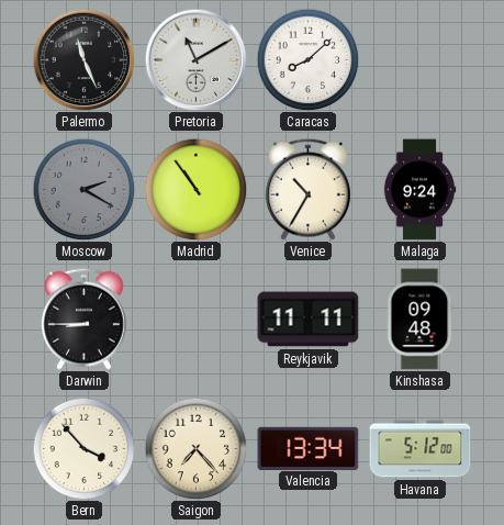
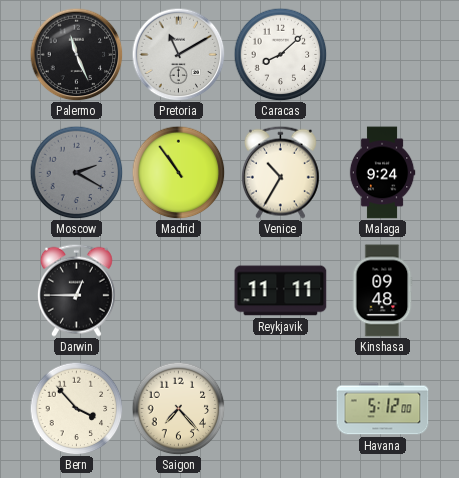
Darwin: 8:45 -> 12:45
Valencia: 13:34 -> none
